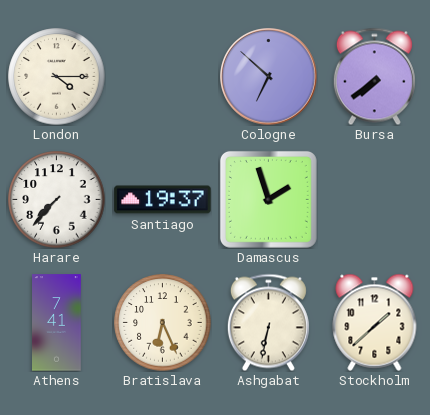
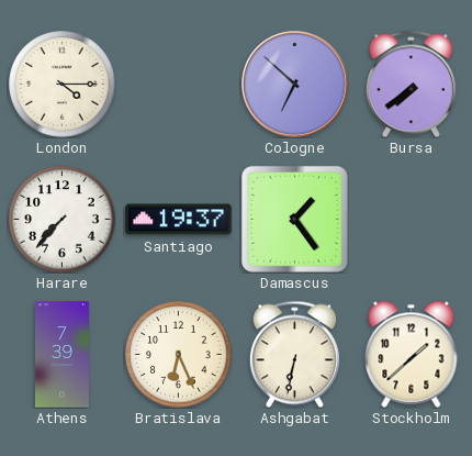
Damascus: 1:57 -> 1:24
Athens: 7:41 -> 7:39
